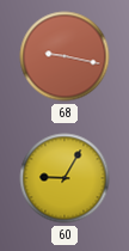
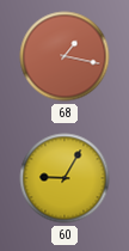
68: 9:17 -> 1:17
